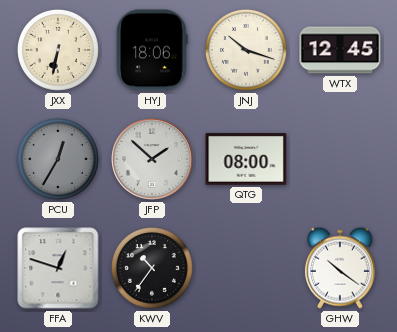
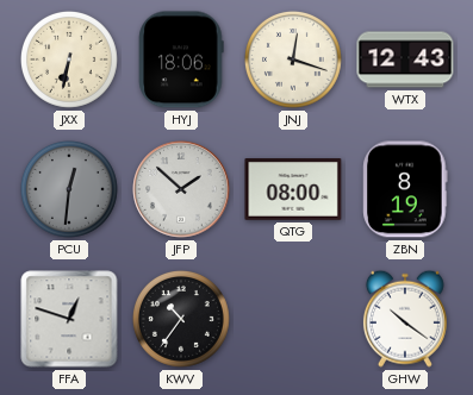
JNJ: 10:18 -> 12:18
WTX: 12:45 -> 12:43
PCU: 12:35 -> 12:31
ZBN: none -> 8:19
